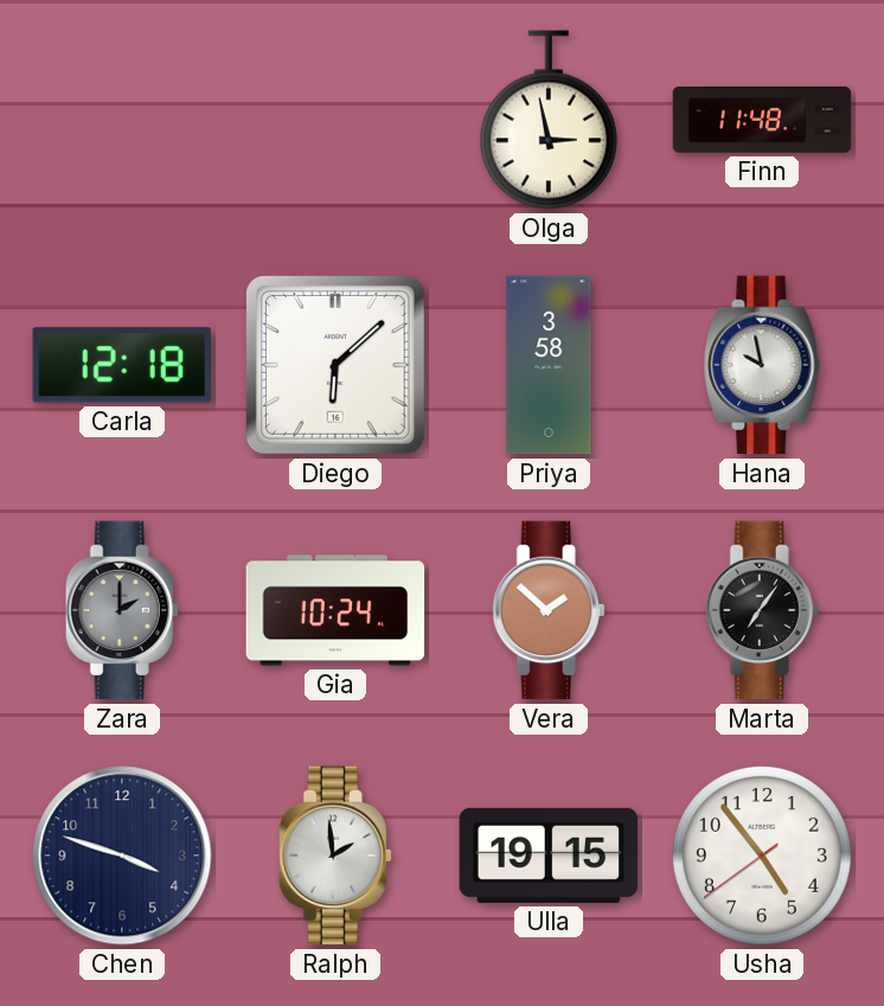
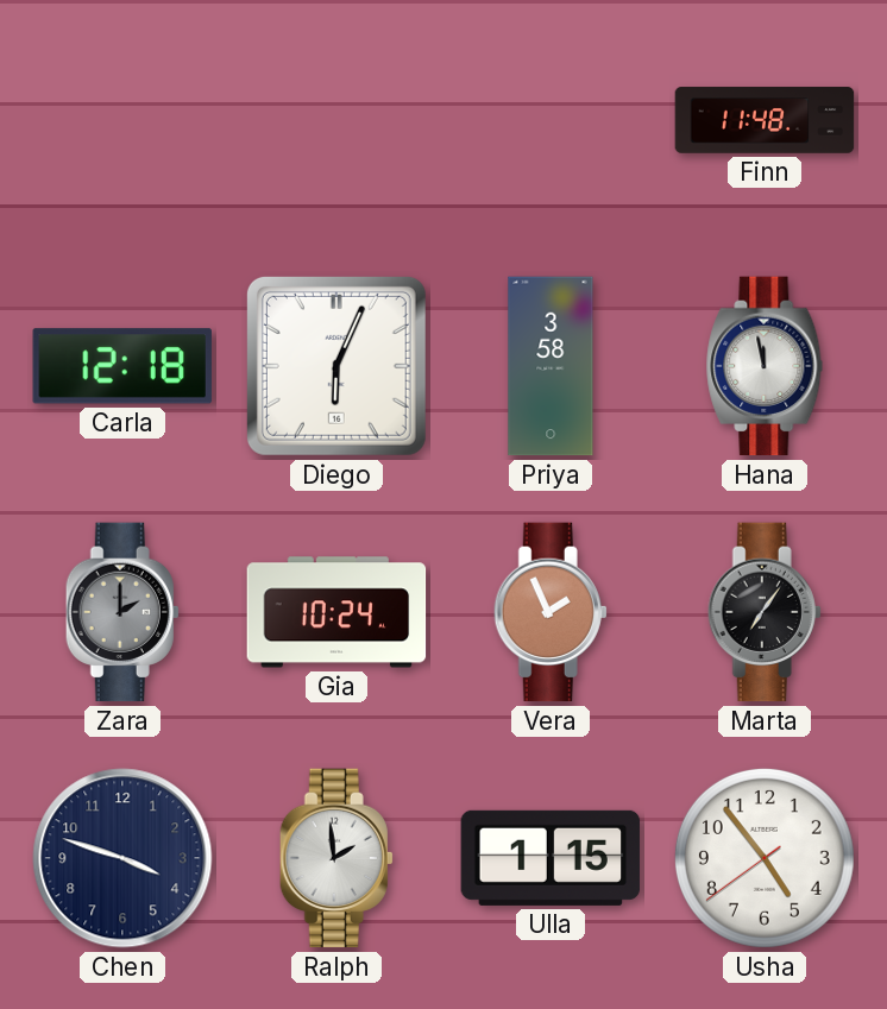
Olga: 2:58 -> none
Diego: 6:08 -> 6:04
Hana: 9:58 -> 11:58
Vera: 1:52 -> 1:56
Ulla: 19:15 -> 1:15
